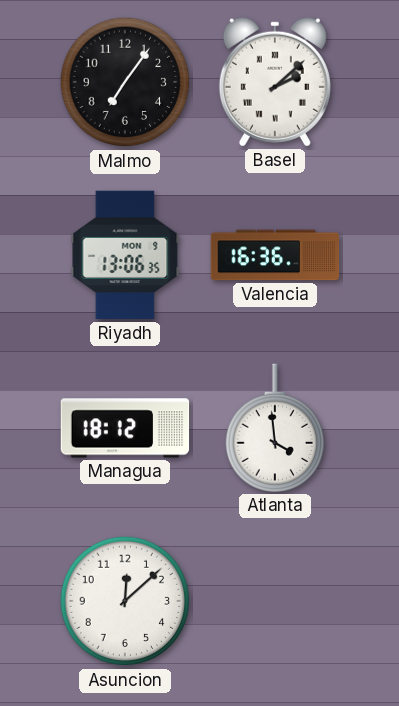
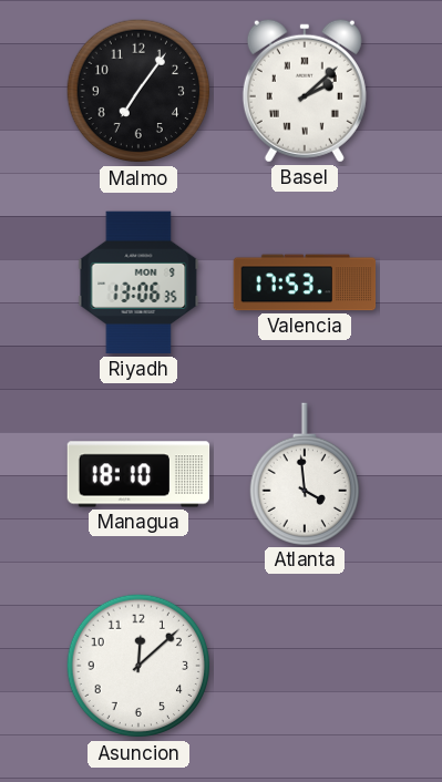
Valencia: 16:36 -> 17:53
Managua: 18:12 -> 18:10
